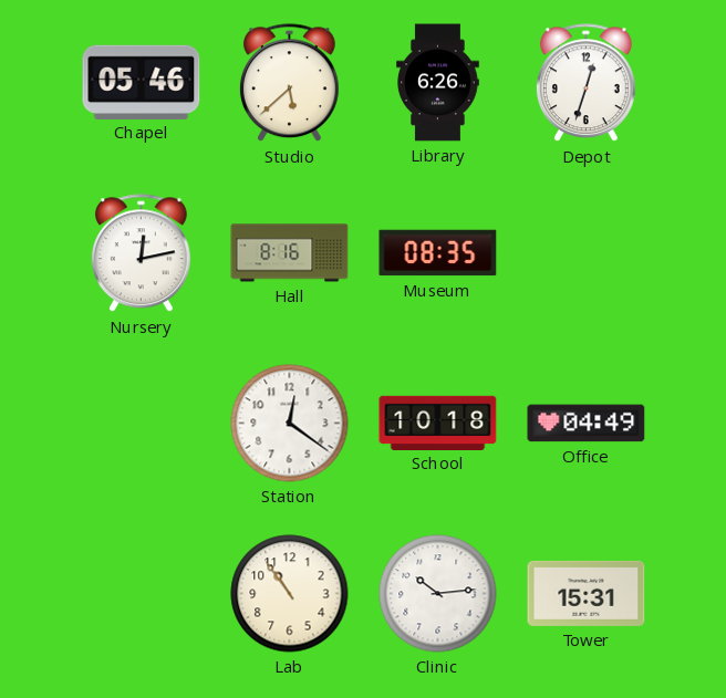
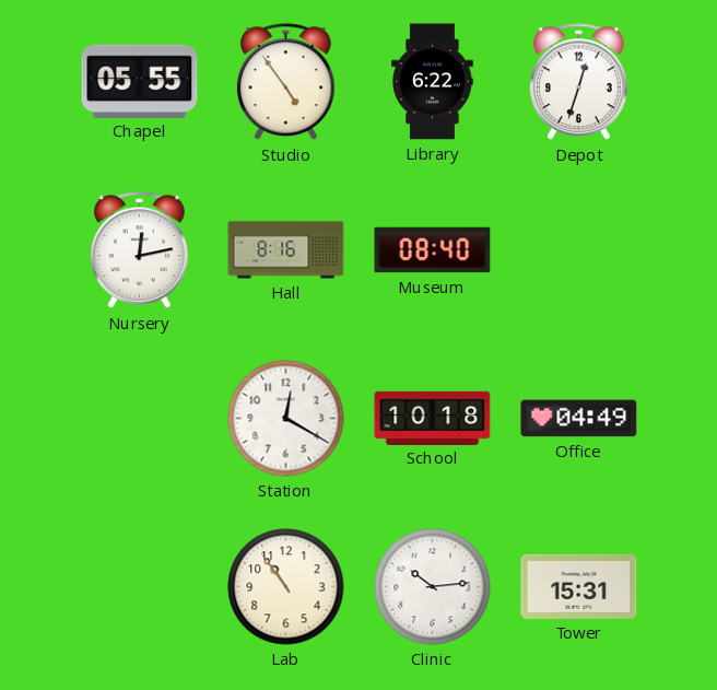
Chapel: 05:46 -> 05:55
Studio: 5:38 -> 4:54
Library: 6:26 -> 6:22
Museum: 08:35 -> 08:40
Station: 12:21 -> 12:20
